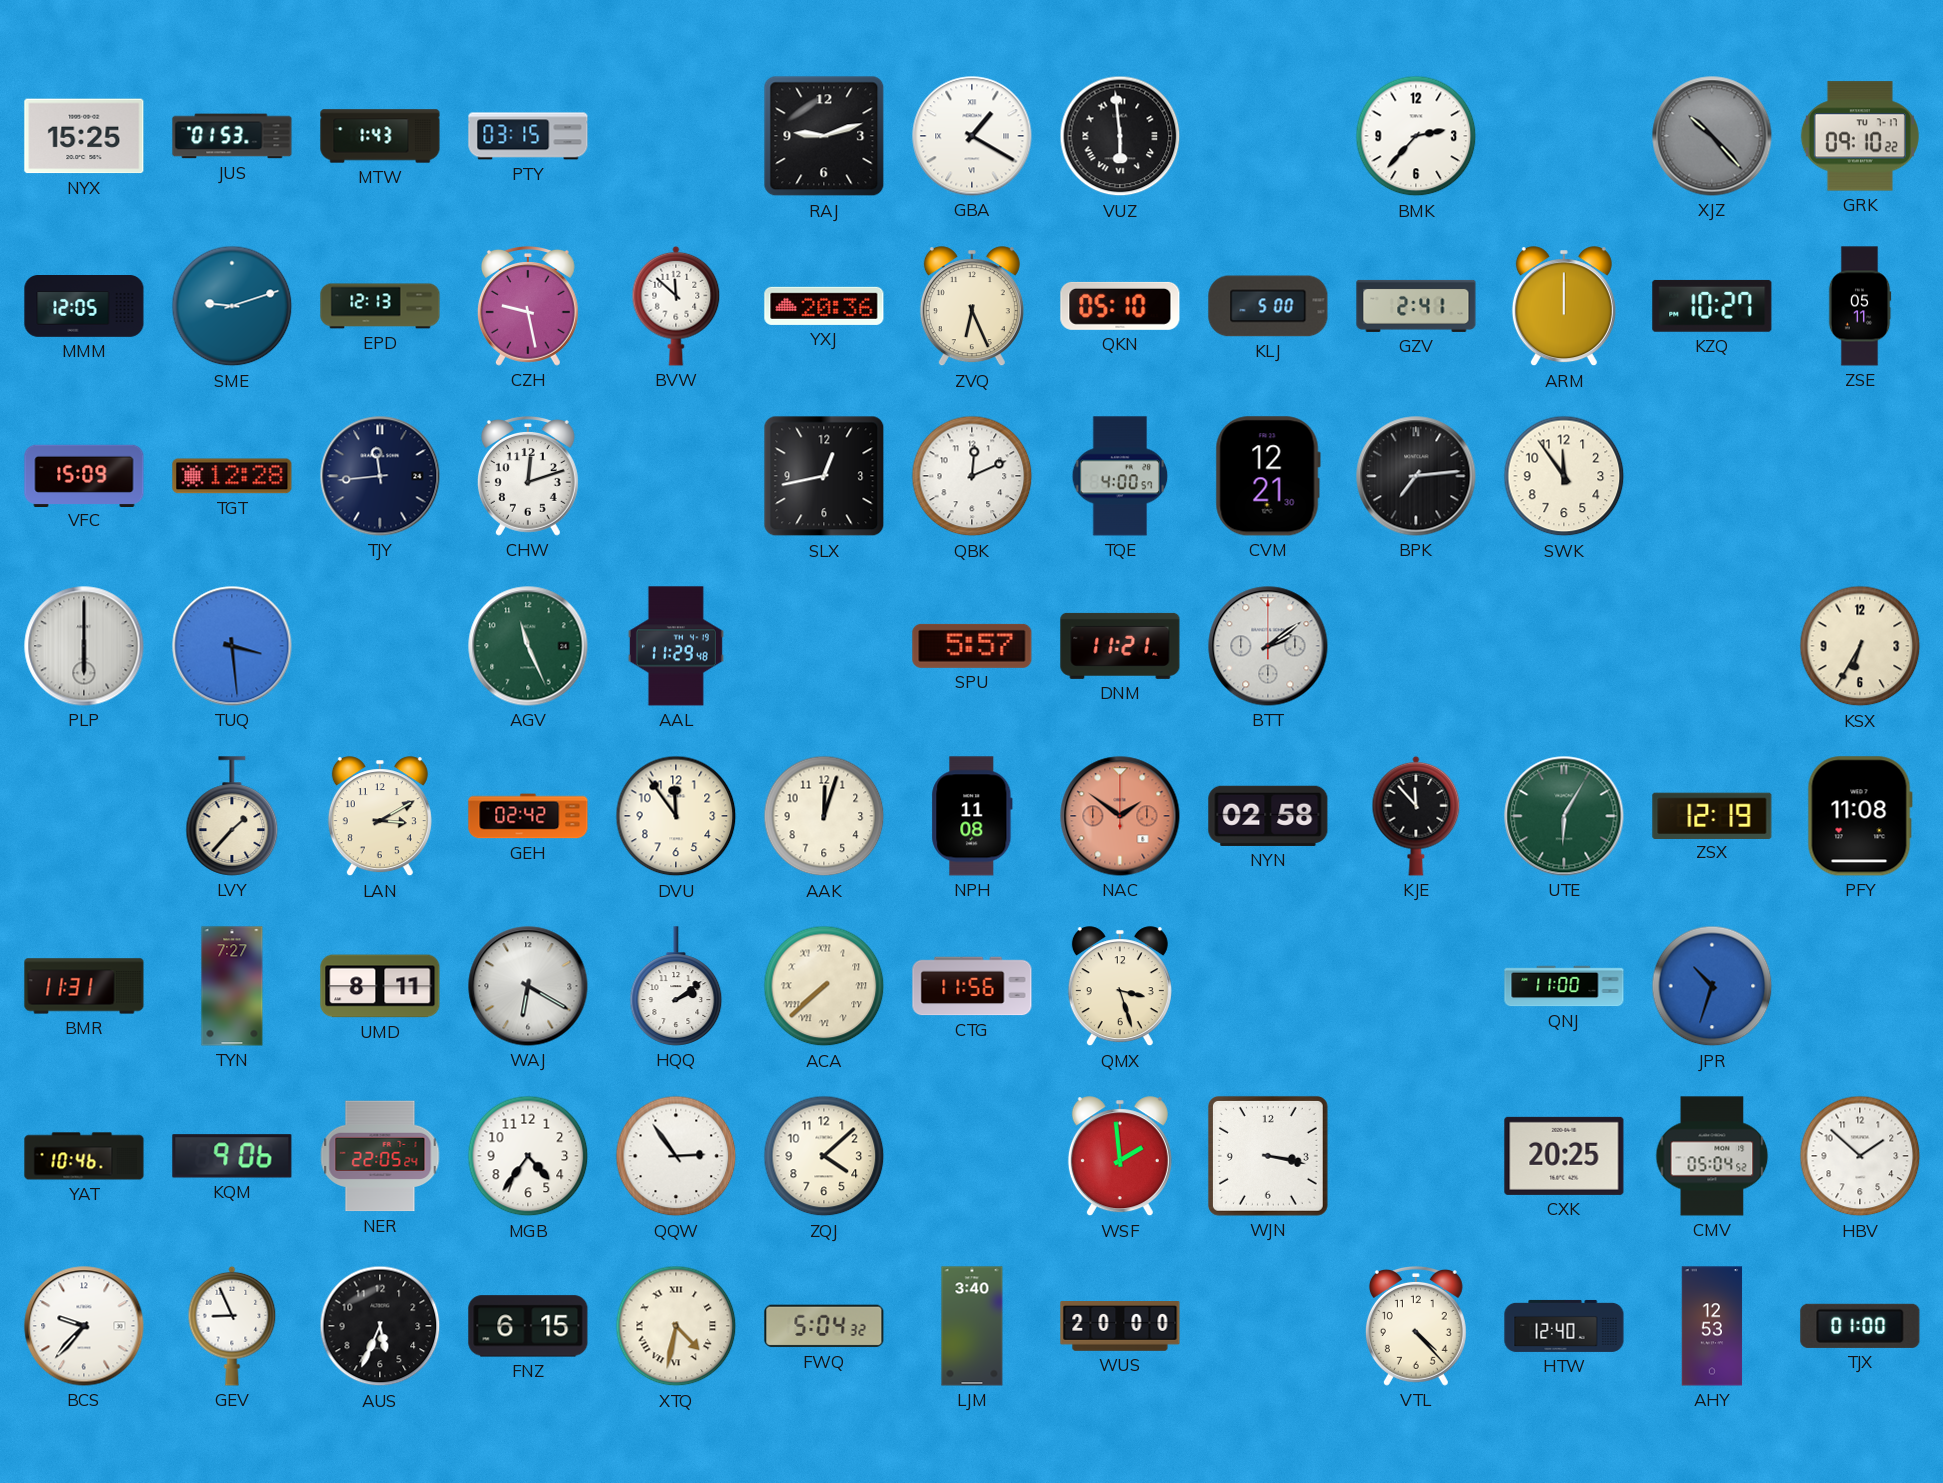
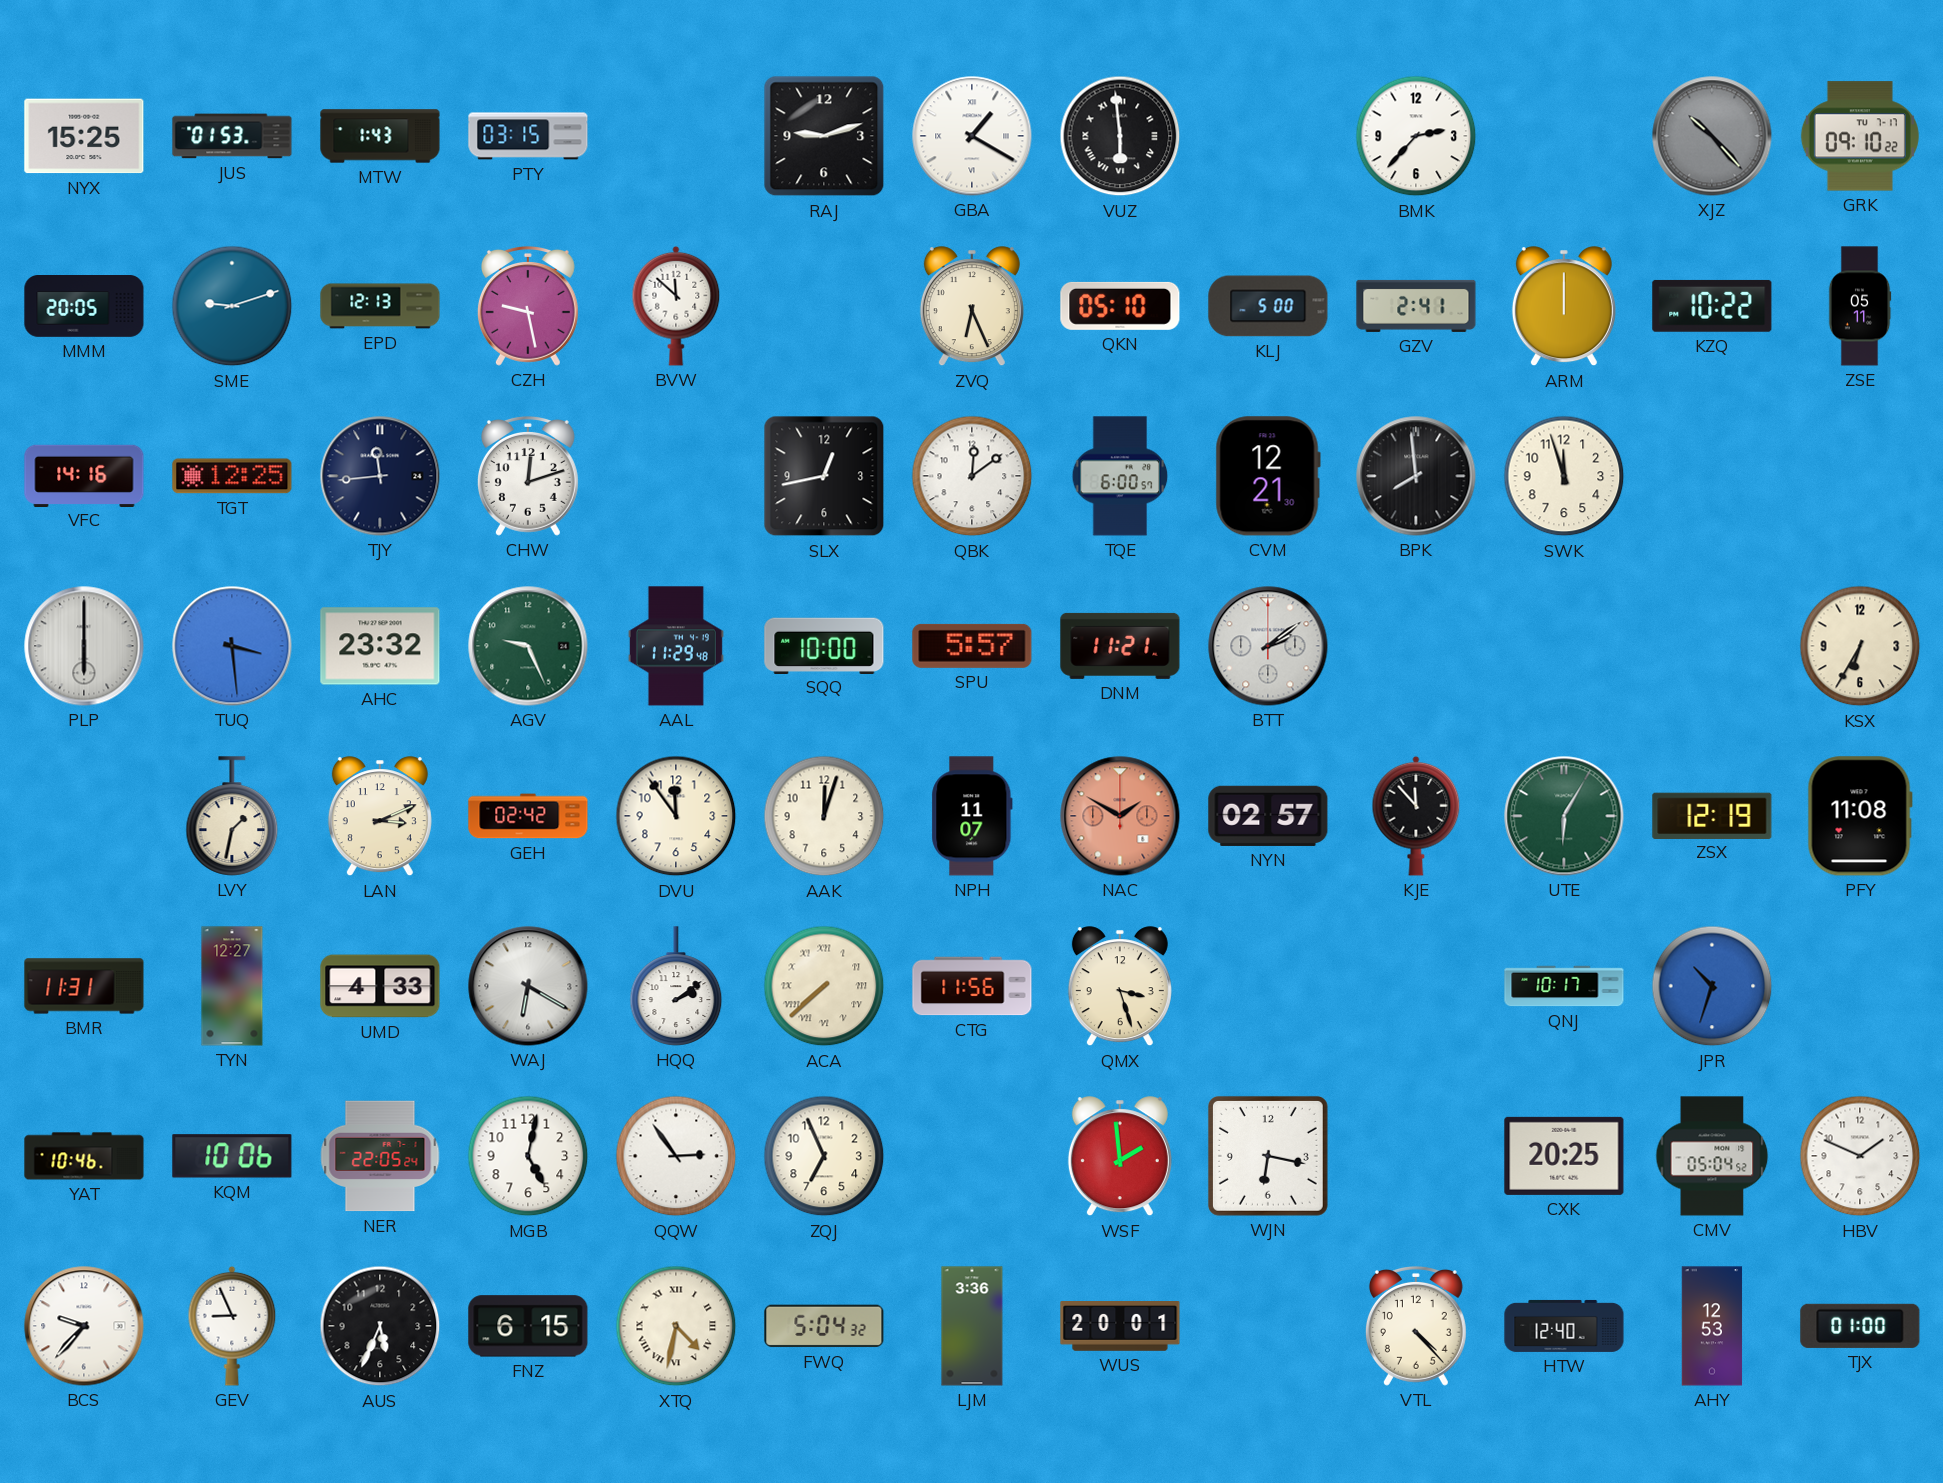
MMM: 12:05 -> 20:05
YXJ: 20:36 -> none
KZQ: 10:27 -> 10:22
VFC: 15:09 -> 14:16
TGT: 12:28 -> 12:25
QBK: 12:11 -> 12:09
TQE: 4:00 -> 6:00
BPK: 7:14 -> 7:59
SWK: 11:54 -> 11:57
AHC: none -> 23:32
AGV: 11:26 -> 9:26
SQQ: none -> 10:00
LVY: 1:37 -> 1:32
LAN: 3:10 -> 3:11
NPH: 11:08 -> 11:07
NAC: 1:51 -> 1:50
NYN: 02:58 -> 02:57
TYN: 7:27 -> 12:27
UMD: 8:11 -> 4:33
QNJ: 11:00 -> 10:17
KQM: 9:06 -> 10:06
MGB: 4:36 -> 5:02
ZQJ: 4:08 -> 6:56
WJN: 3:17 -> 6:17
HBV: 1:52 -> 1:49
LJM: 3:40 -> 3:36
WUS: 20:00 -> 20:01
